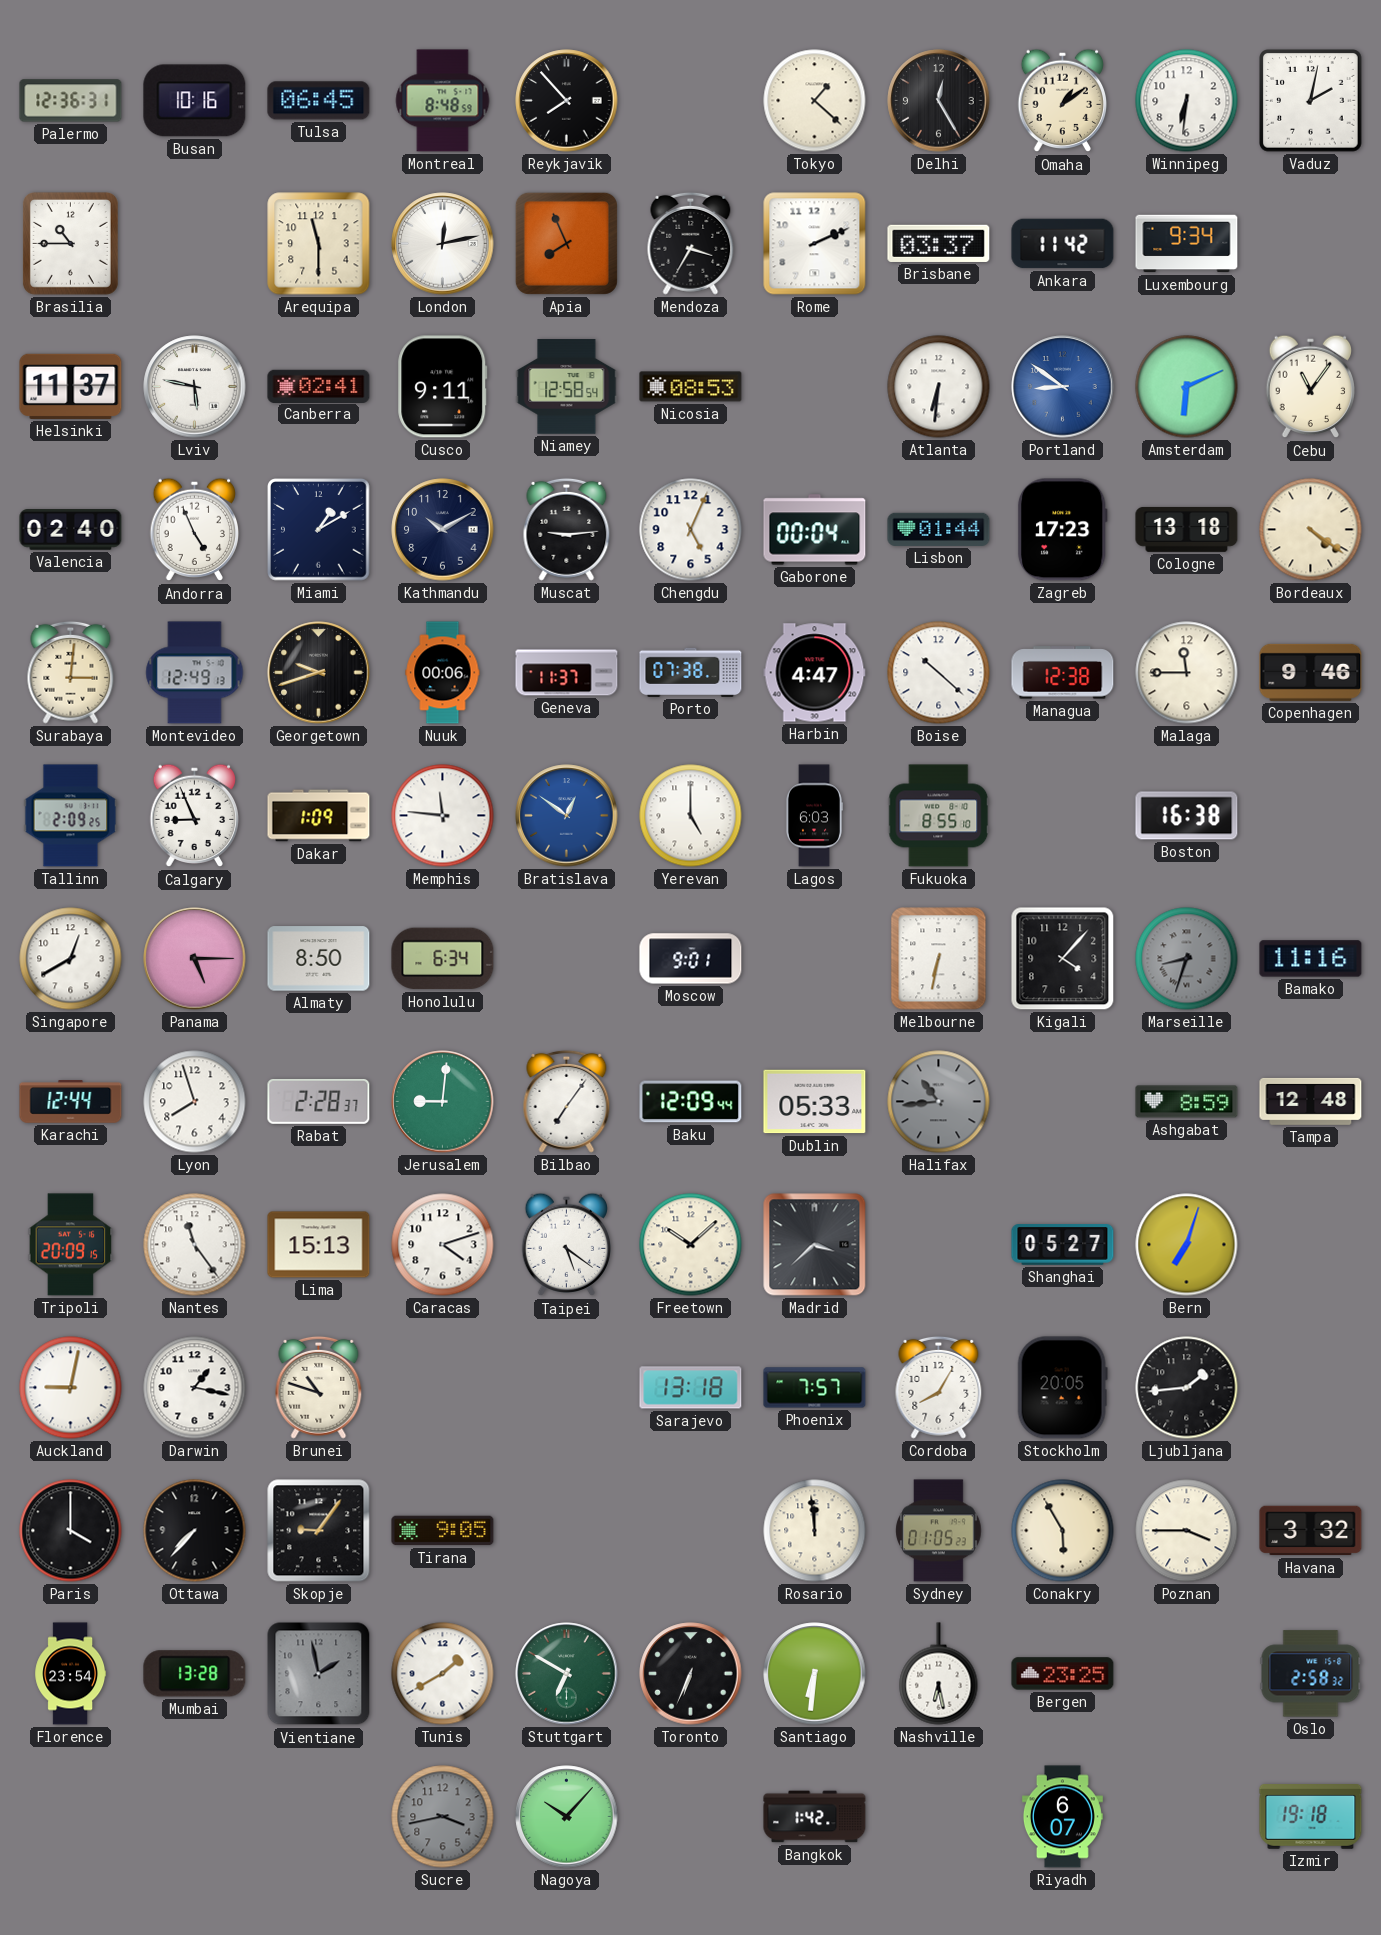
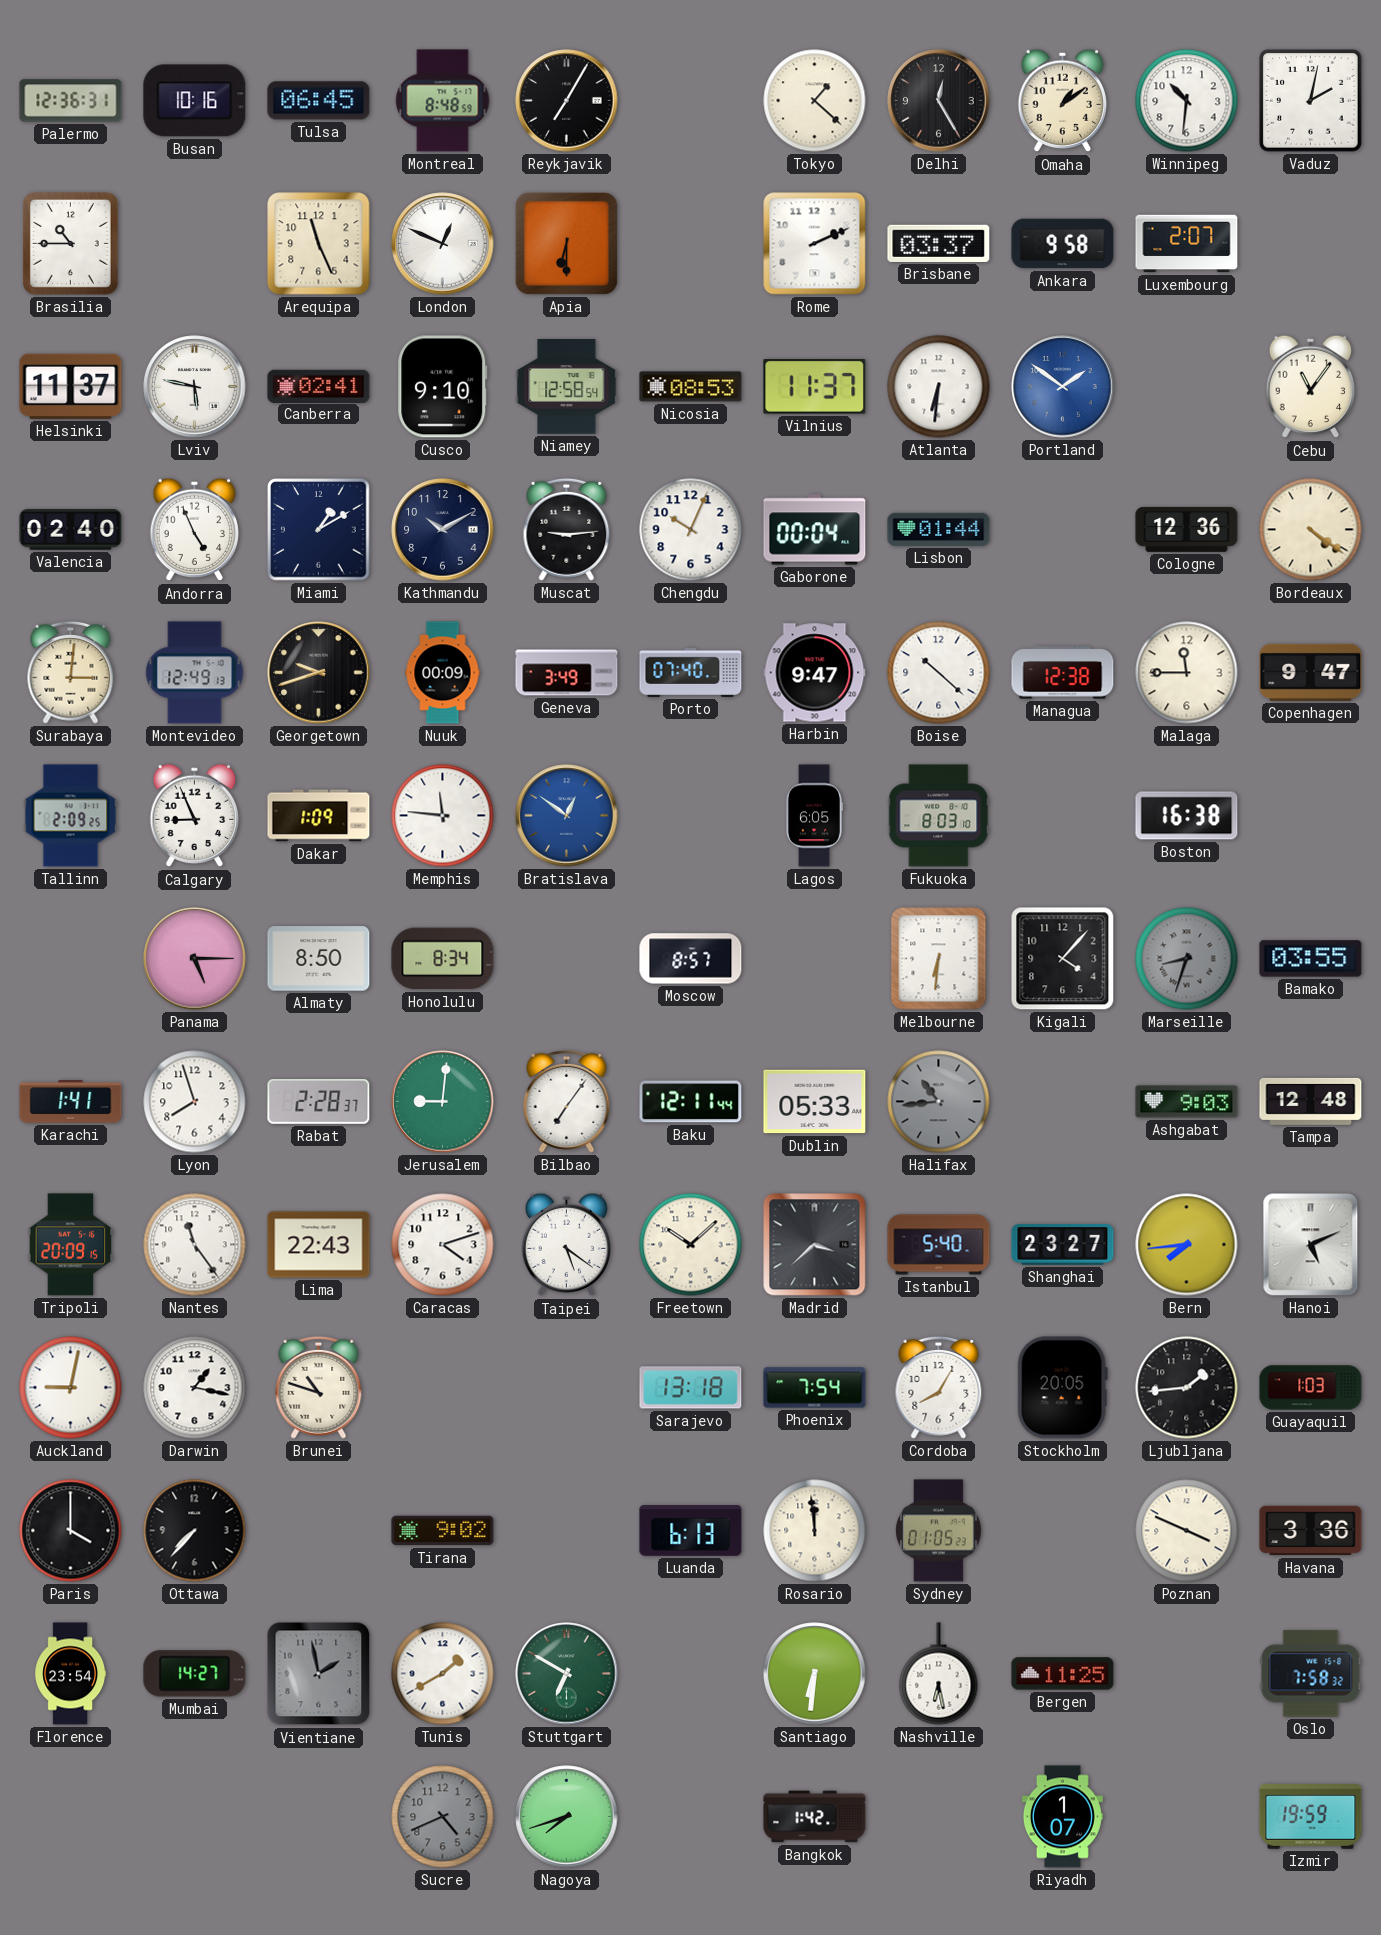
Reykjavik: 7:53 -> 7:05
Winnipeg: 6:31 -> 10:31
Arequipa: 11:30 -> 11:26
London: 12:13 -> 12:49
Apia: 7:56 -> 6:30
Mendoza: 3:35 -> none
Ankara: 11:42 -> 9:58
Luxembourg: 9:34 -> 2:07
Cusco: 9:11 -> 9:10
Vilnius: none -> 11:37
Portland: 8:51 -> 1:51
Amsterdam: 6:11 -> none
Chengdu: 5:04 -> 10:04
Zagreb: 17:23 -> none
Cologne: 13:18 -> 12:36
Nuuk: 00:06 -> 00:09
Geneva: 11:37 -> 3:49
Porto: 07:38 -> 07:40
Harbin: 4:47 -> 9:47
Copenhagen: 9:46 -> 9:47
Yerevan: 5:00 -> none
Lagos: 6:03 -> 6:05
Fukuoka: 8:55 -> 8:03
Singapore: 12:40 -> none
Honolulu: 6:34 -> 8:34
Moscow: 9:01 -> 8:57
Melbourne: 6:32 -> 6:31
Bamako: 11:16 -> 03:55
Karachi: 12:44 -> 1:41
Baku: 12:09 -> 12:11
Ashgabat: 8:59 -> 9:03
Lima: 15:13 -> 22:43
Istanbul: none -> 5:40
Shanghai: 05:27 -> 23:27
Bern: 7:03 -> 7:44
Hanoi: none -> 5:11
Phoenix: 7:57 -> 7:54
Guayaquil: none -> 1:03
Skopje: 9:06 -> none
Tirana: 9:05 -> 9:02
Luanda: none -> 6:13
Conakry: 5:55 -> none
Poznan: 3:45 -> 3:49
Havana: 3:32 -> 3:36
Mumbai: 13:28 -> 14:27
Toronto: 6:34 -> none
Bergen: 23:25 -> 11:25
Oslo: 2:58 -> 7:58
Sucre: 3:43 -> 4:41
Nagoya: 10:07 -> 7:42
Riyadh: 6:07 -> 1:07
Izmir: 19:18 -> 19:59
